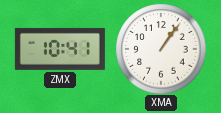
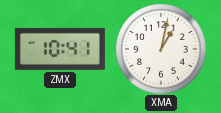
XMA: 1:06 -> 1:02
